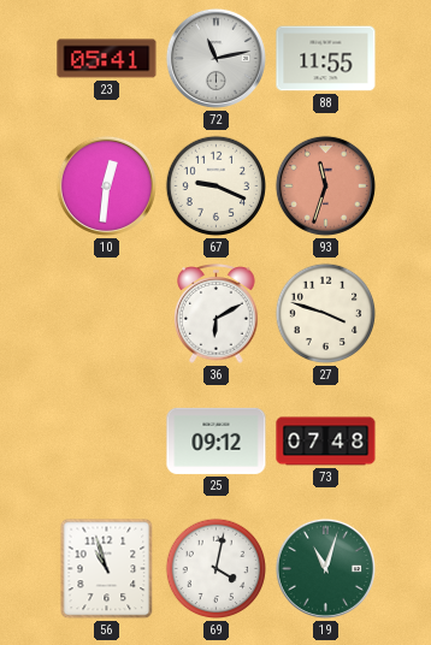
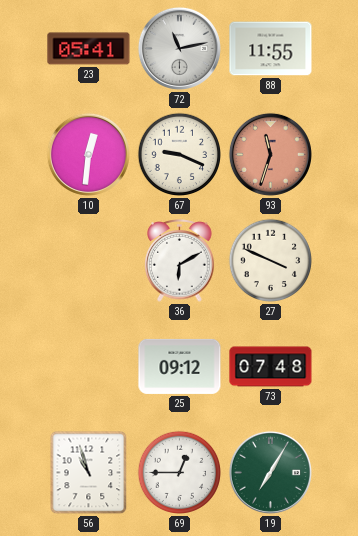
27: 3:48 -> 3:49
69: 4:02 -> 12:45
19: 11:03 -> 7:05
